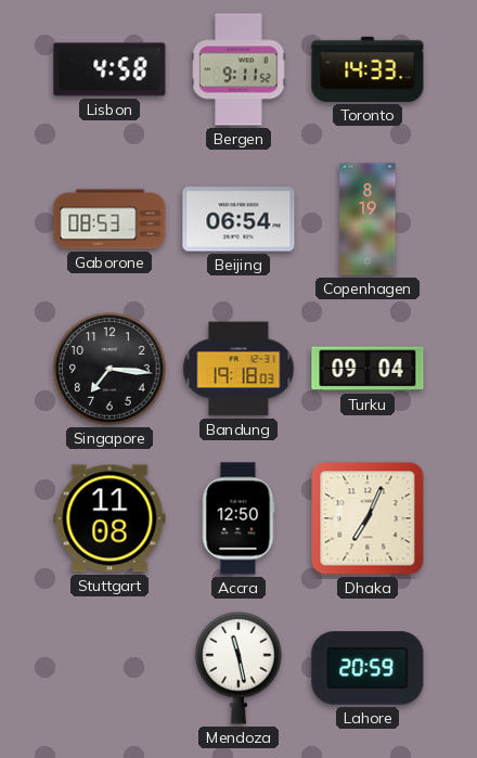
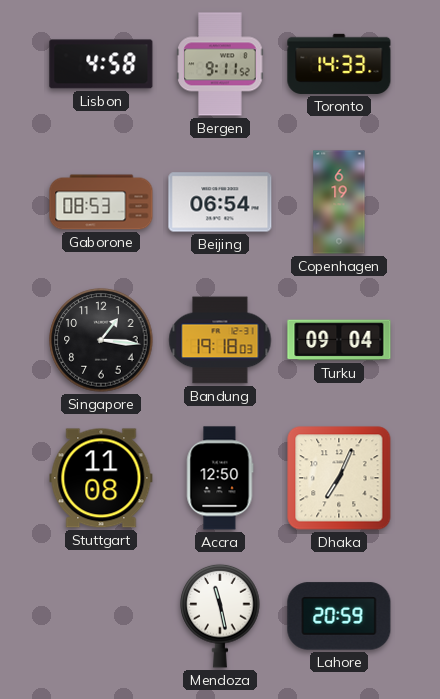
Copenhagen: 8:19 -> 6:19
Singapore: 7:16 -> 1:16
